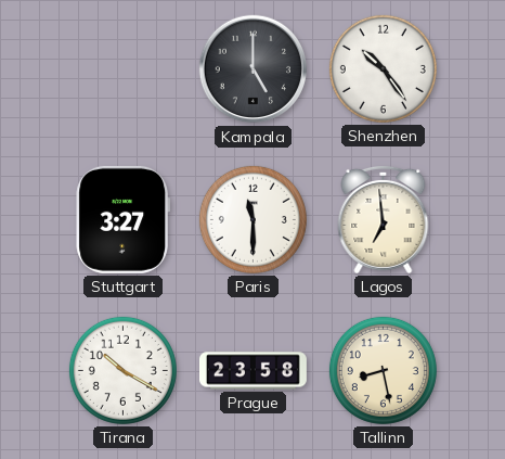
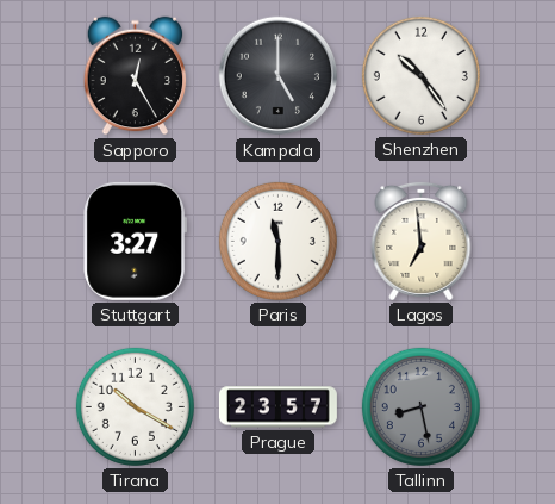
Sapporo: none -> 12:25
Prague: 23:58 -> 23:57
Tallinn dial: cream -> grey
